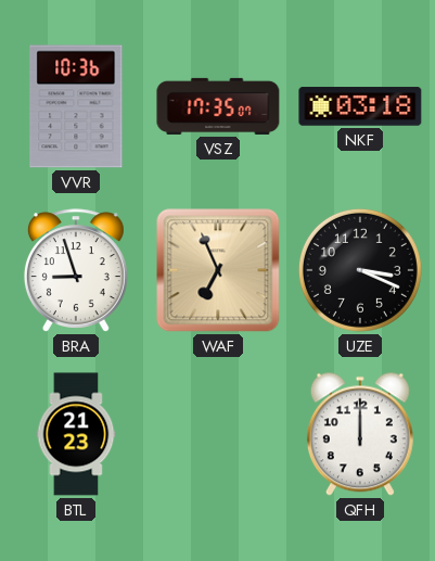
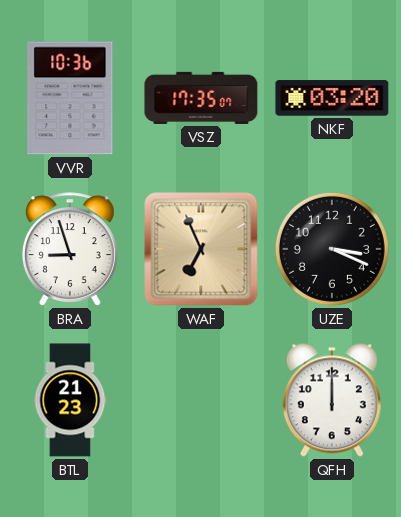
NKF: 03:18 -> 03:20
